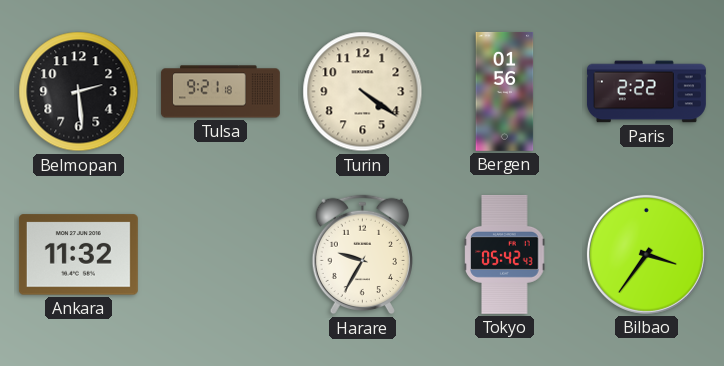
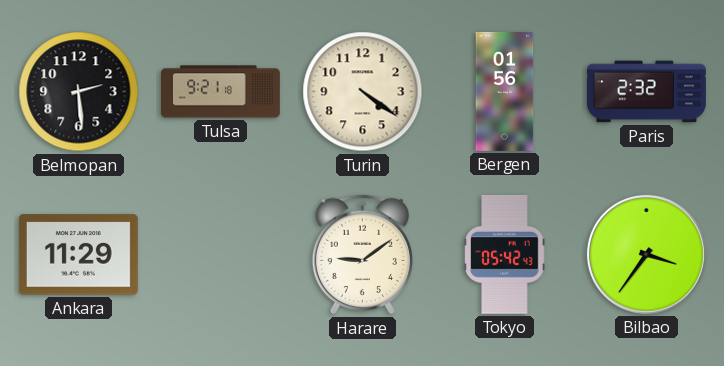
Paris: 2:22 -> 2:32
Ankara: 11:32 -> 11:29
Harare: 9:35 -> 9:09
